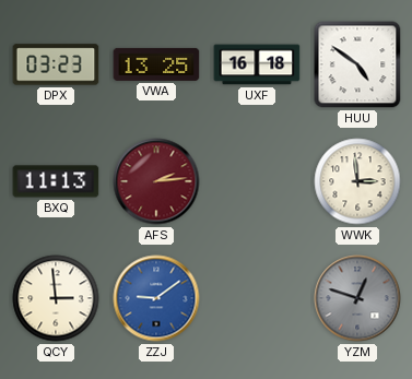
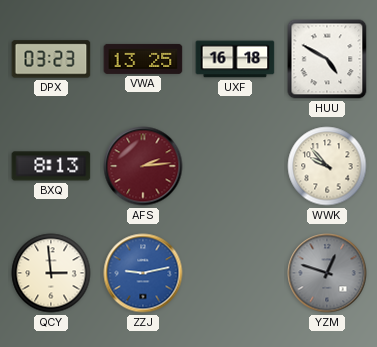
HUU: 4:51 -> 4:50
BXQ: 11:13 -> 8:13
WWK: 2:59 -> 9:53
ZZJ: 9:09 -> 9:13
